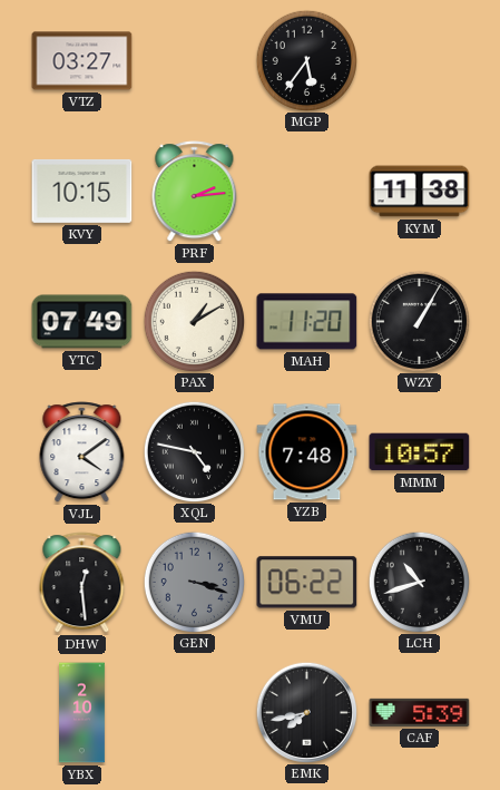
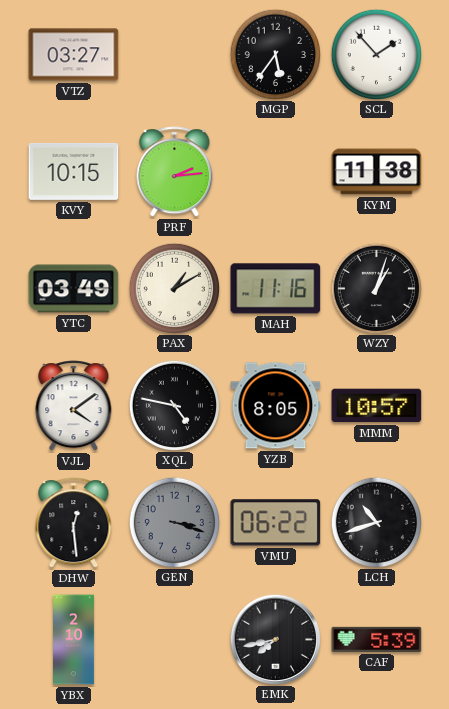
SCL: none -> 1:53
YTC: 07:49 -> 03:49
MAH: 11:20 -> 11:16
WZY: 1:05 -> 1:03
YZB: 7:48 -> 8:05
